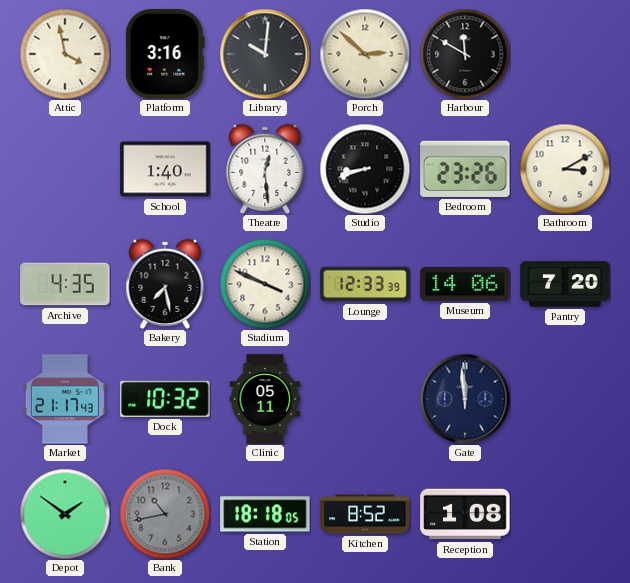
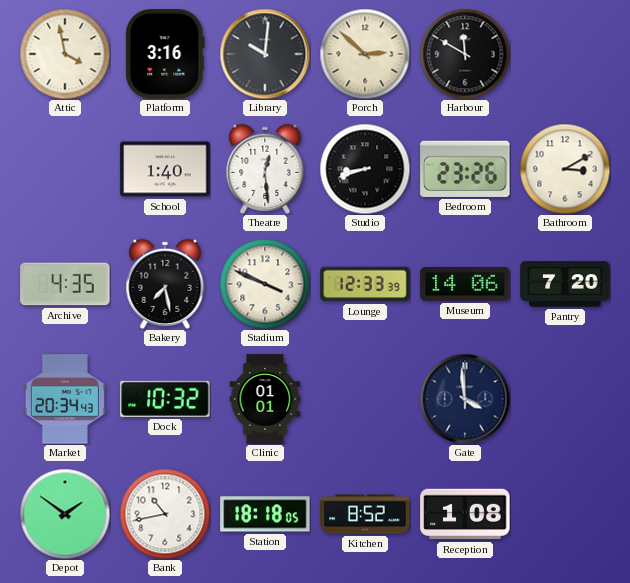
Market: 21:17 -> 20:34
Clinic: 05:11 -> 01:01
Gate: 11:59 -> 3:59
Bank dial: grey -> white
